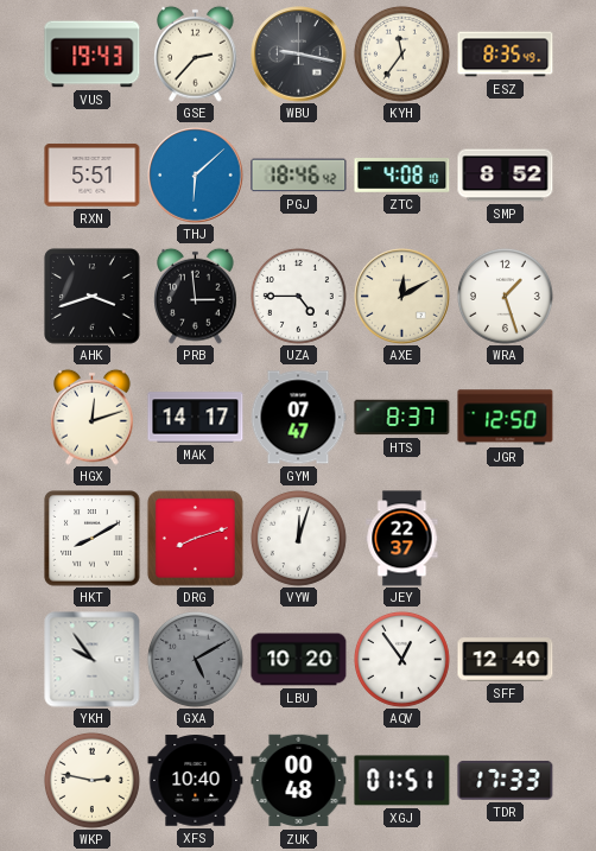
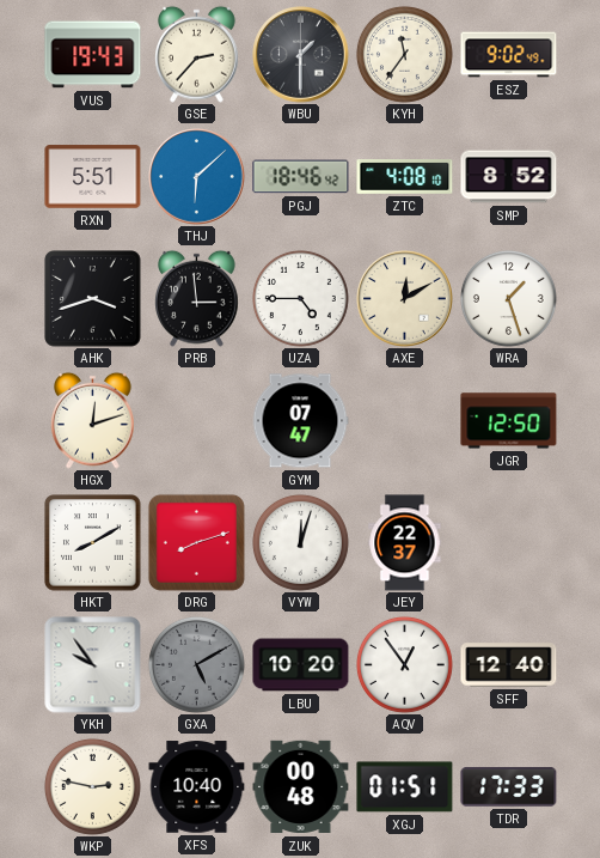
WBU: 9:17 -> 1:30
ESZ: 8:35 -> 9:02
MAK: 14:17 -> none
HTS: 8:37 -> none
